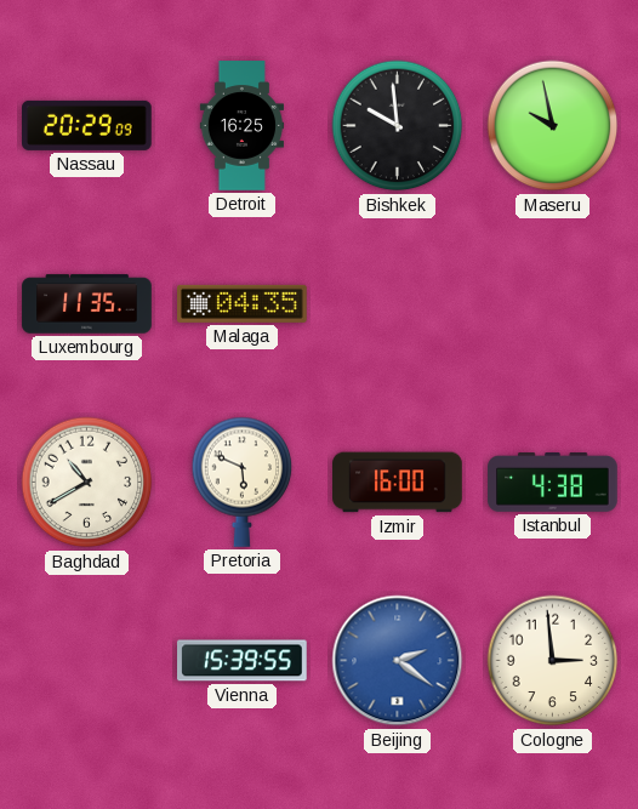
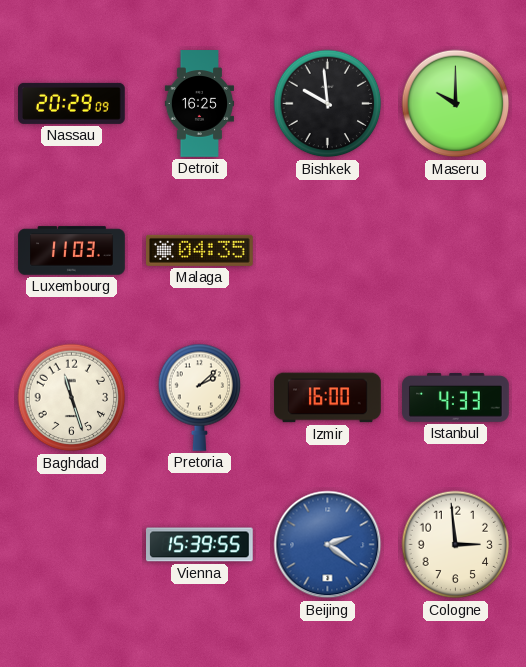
Maseru: 9:58 -> 10:00
Luxembourg: 11:35 -> 11:03
Baghdad: 10:40 -> 11:27
Pretoria: 5:49 -> 2:08
Istanbul: 4:38 -> 4:33
